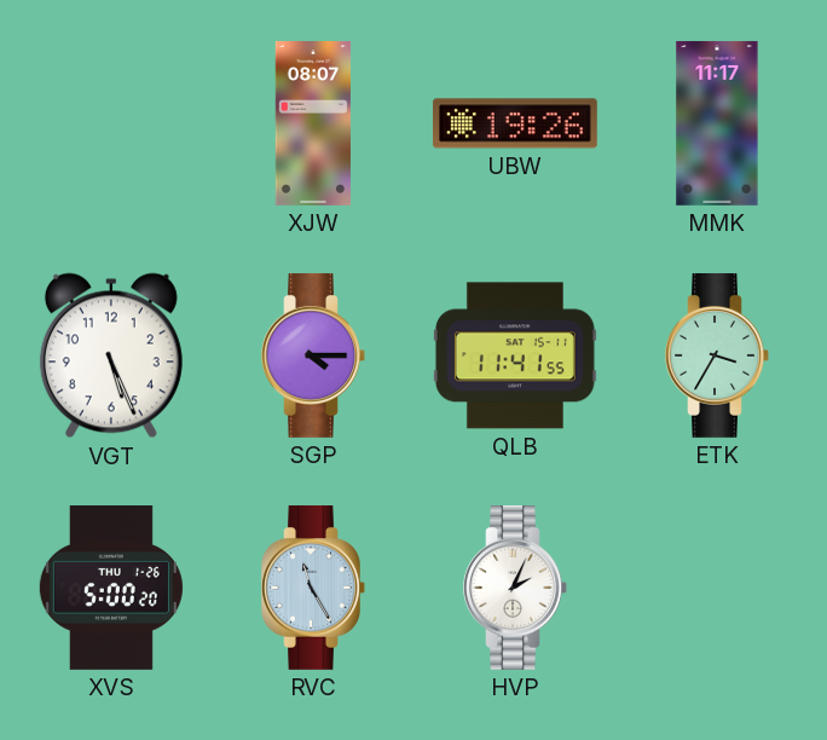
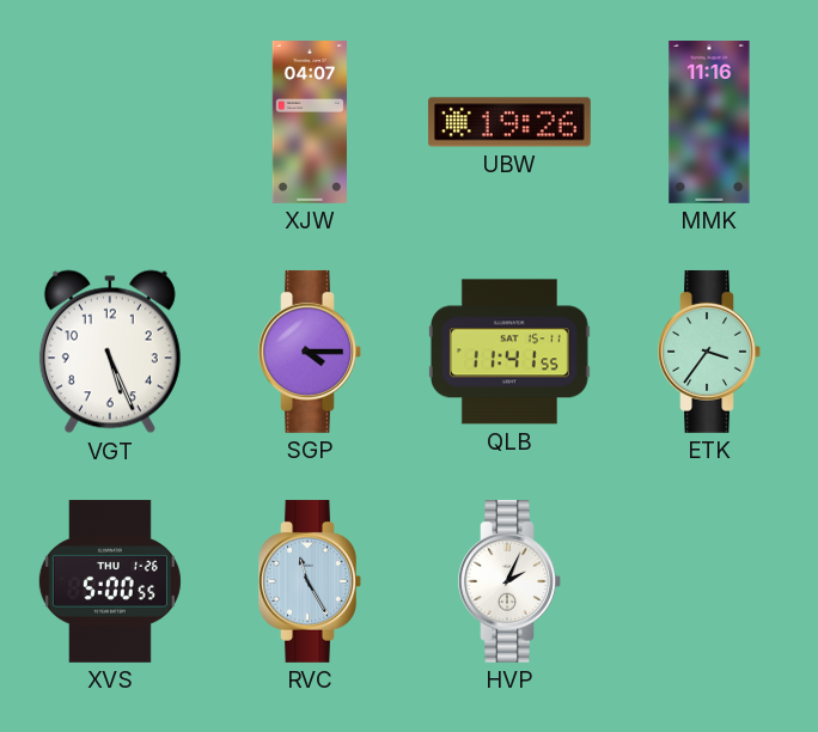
XJW: 08:07 -> 04:07
MMK: 11:17 -> 11:16
ETK: 3:35 -> 3:36
XVS: 5:00:20 -> 5:00:55
